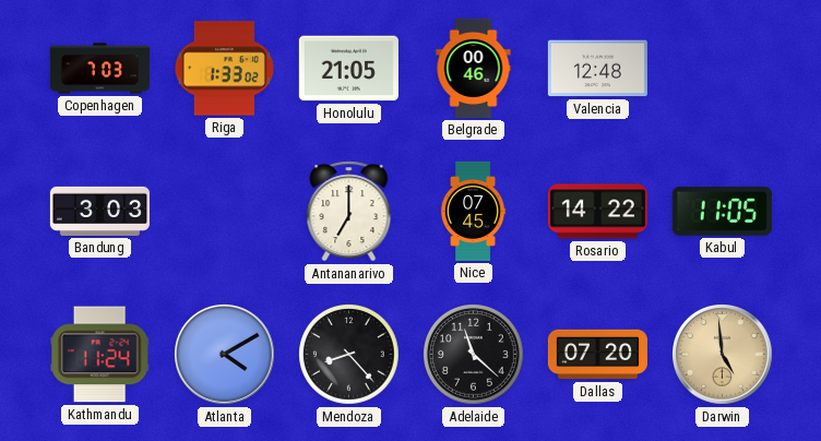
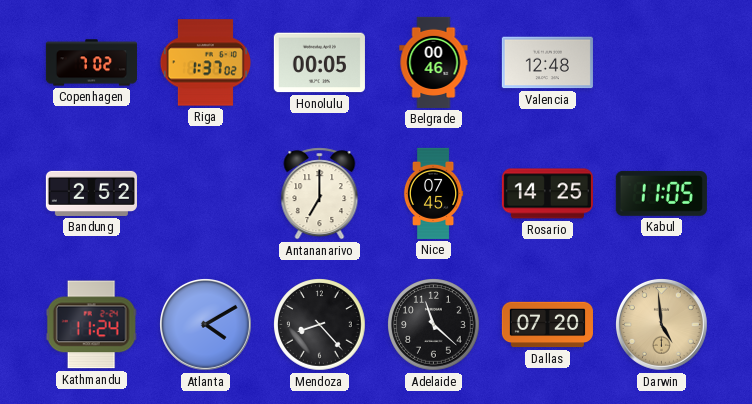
Copenhagen: 7:03 -> 7:02
Riga: 1:33 -> 1:37
Honolulu: 21:05 -> 00:05
Bandung: 3:03 -> 2:52
Rosario: 14:22 -> 14:25
